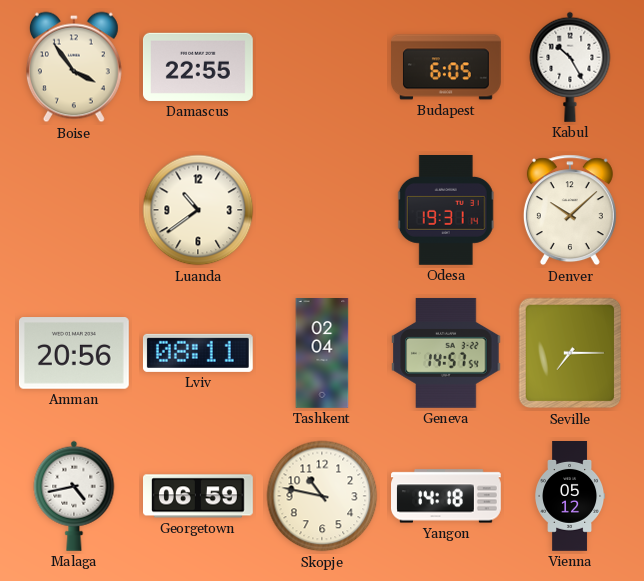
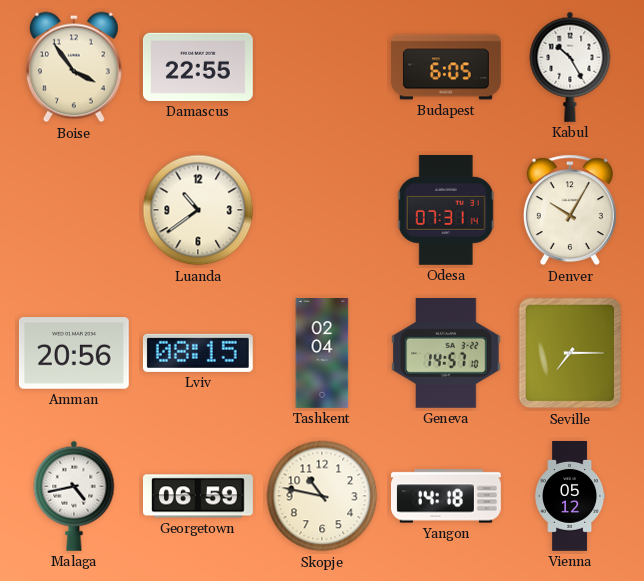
Odesa: 19:31 -> 07:31
Denver: 10:08 -> 10:05
Lviv: 08:11 -> 08:15
Geneva: 14:57:54 -> 14:57:10
